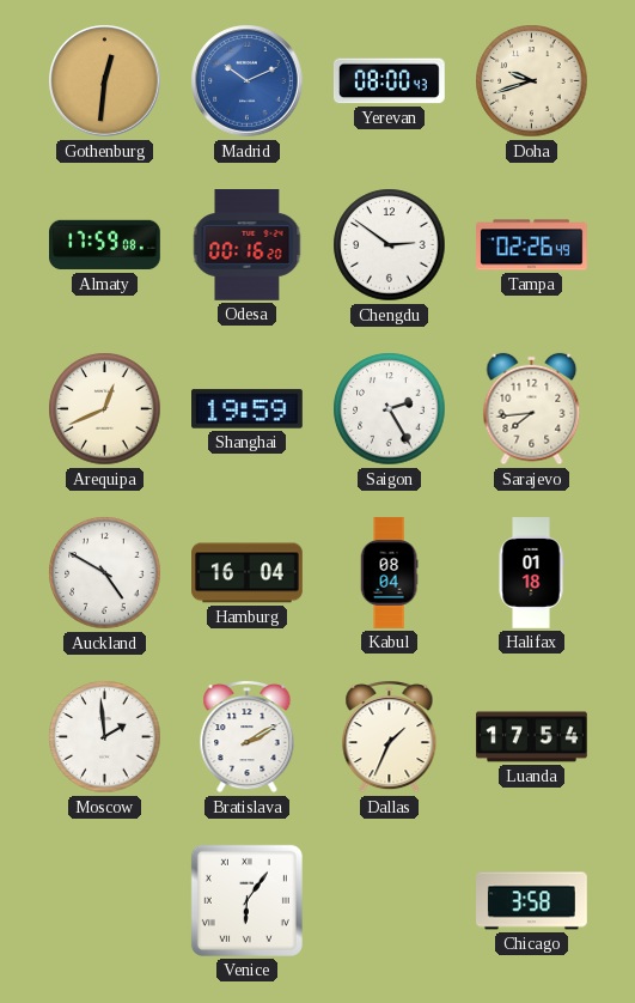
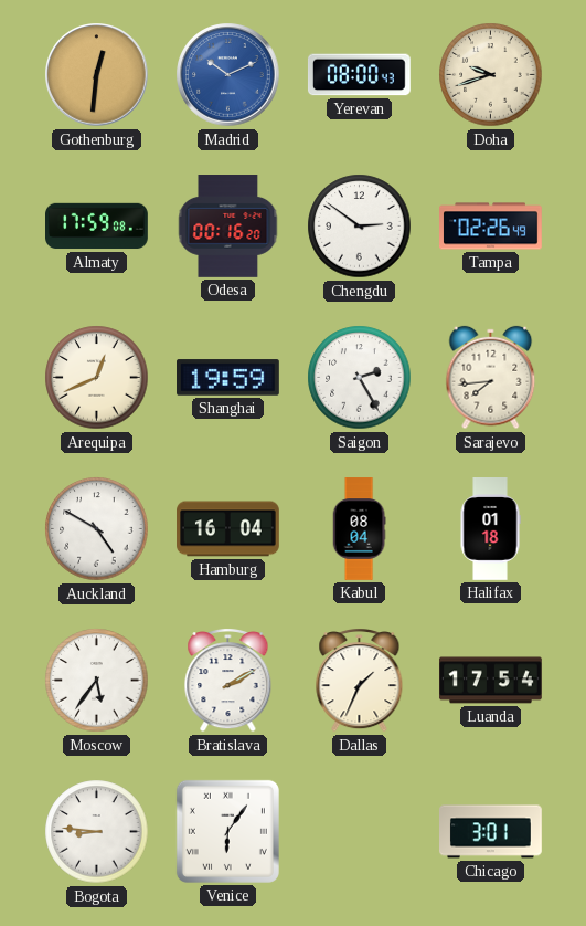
Moscow: 1:59 -> 5:36
Bogota: none -> 8:46
Chicago: 3:58 -> 3:01
